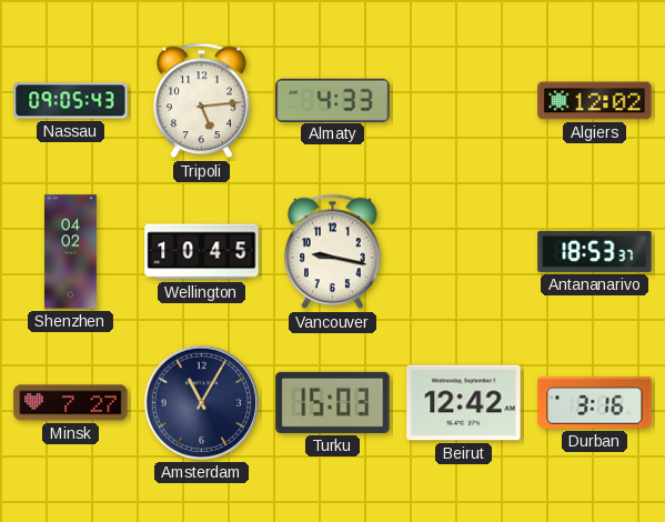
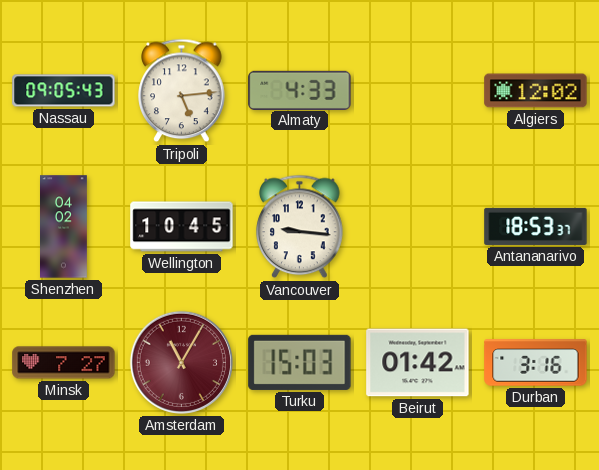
Vancouver: 9:17 -> 9:16
Amsterdam dial: navy -> burgundy
Beirut: 12:42 -> 01:42
